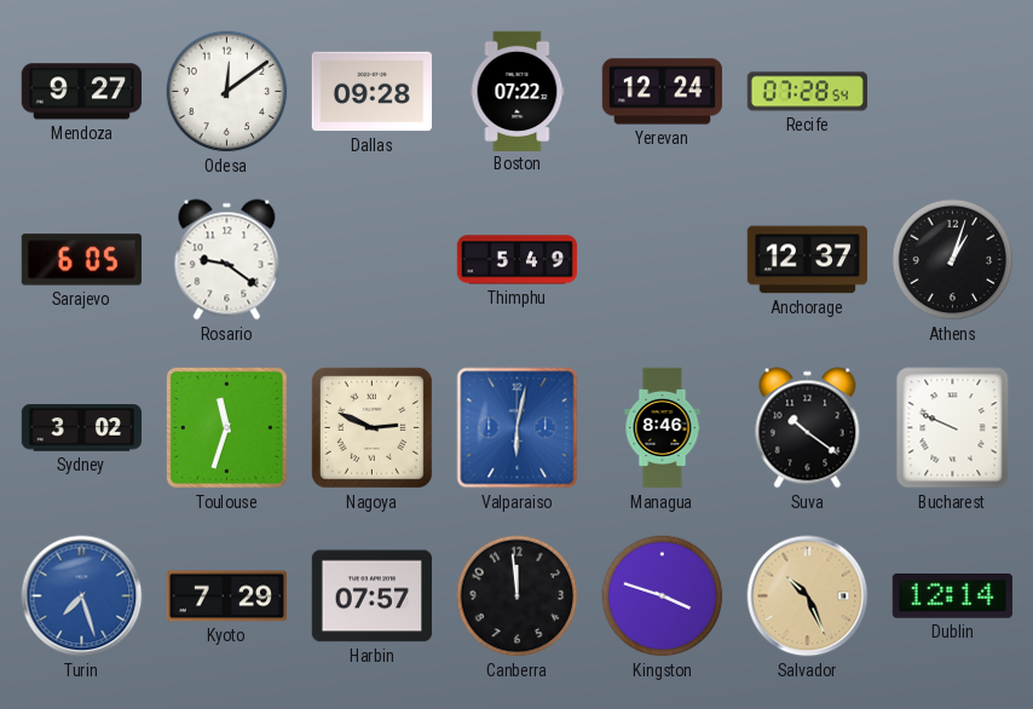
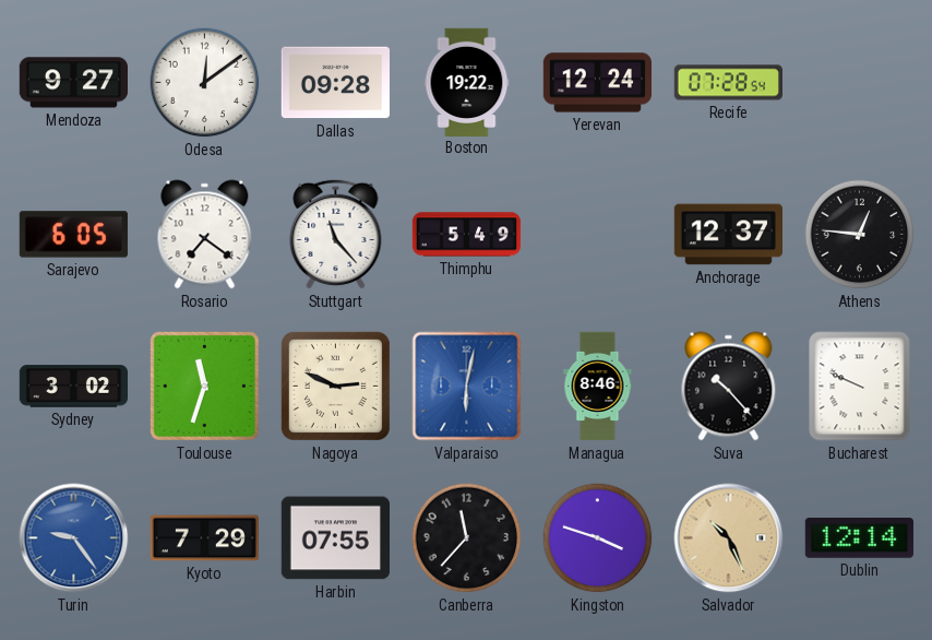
Boston: 07:22 -> 19:22
Rosario: 9:21 -> 7:21
Stuttgart: none -> 11:23
Athens: 1:03 -> 12:46
Suva: 10:21 -> 10:23
Turin: 7:27 -> 9:24
Harbin: 07:57 -> 07:55
Canberra: 11:59 -> 11:37
